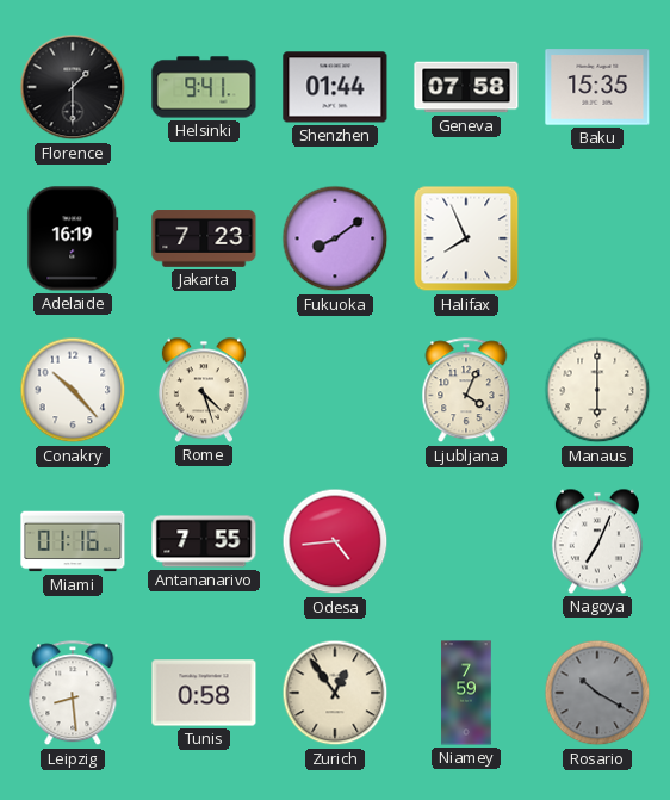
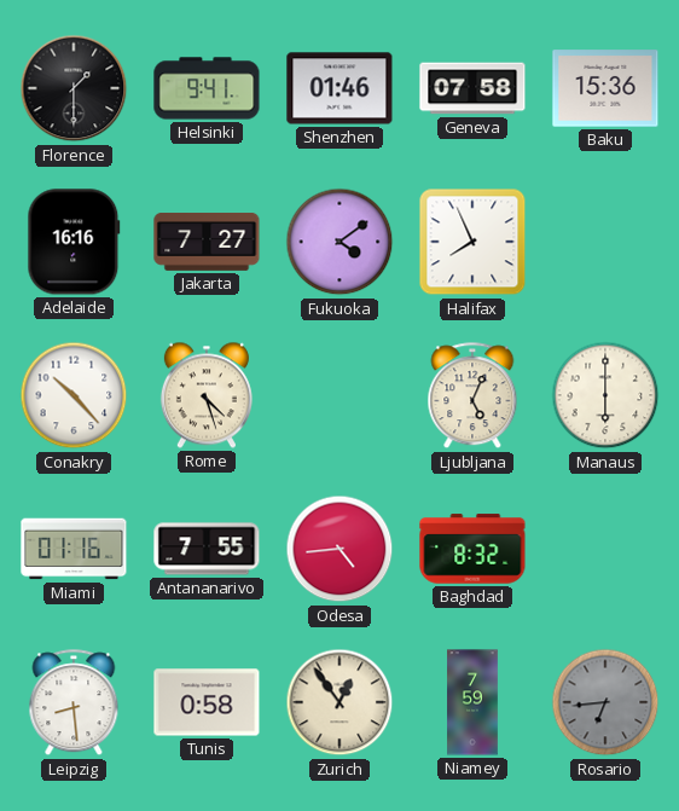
Shenzhen: 01:44 -> 01:46
Baku: 15:35 -> 15:36
Adelaide: 16:19 -> 16:16
Jakarta: 7:23 -> 7:27
Fukuoka: 8:09 -> 4:09
Ljubljana: 4:04 -> 5:04
Baghdad: none -> 8:32
Nagoya: 7:04 -> none
Rosario: 10:20 -> 6:44
